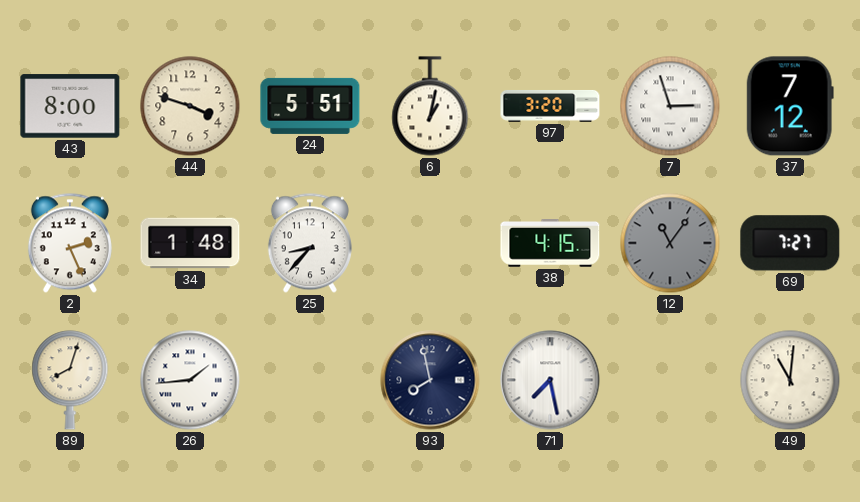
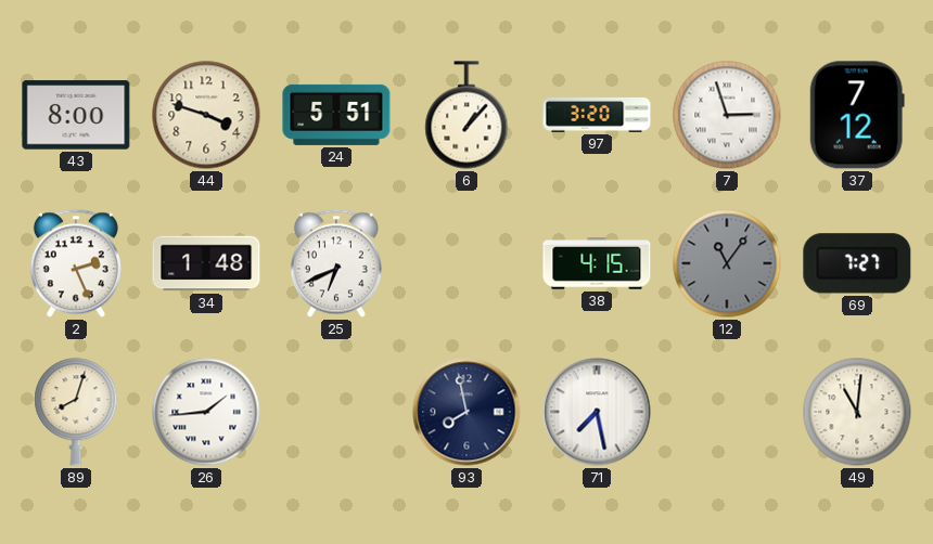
6: 1:02 -> 1:07
25: 8:37 -> 6:41
